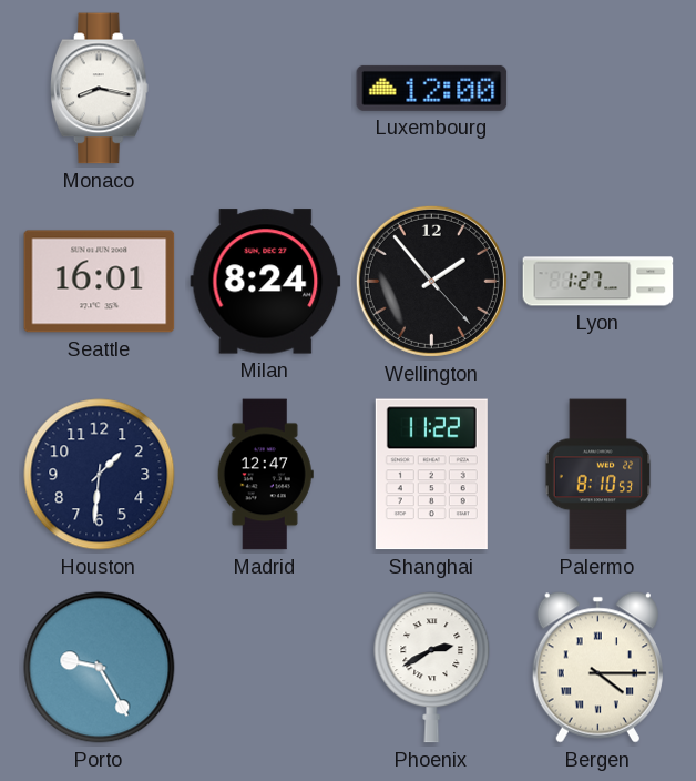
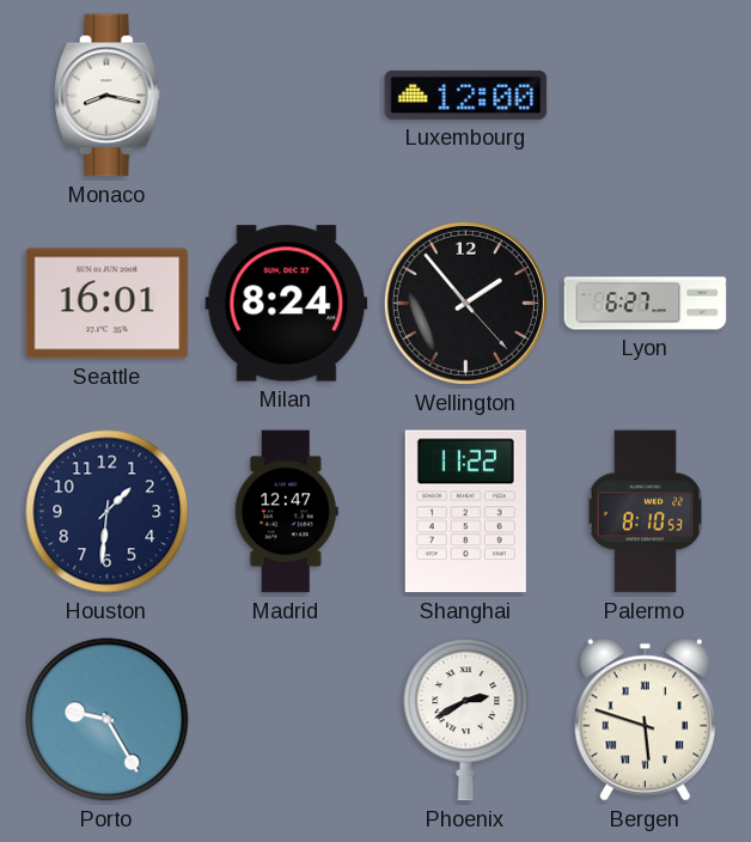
Lyon: 1:27 -> 6:27
Bergen: 4:15 -> 5:48
